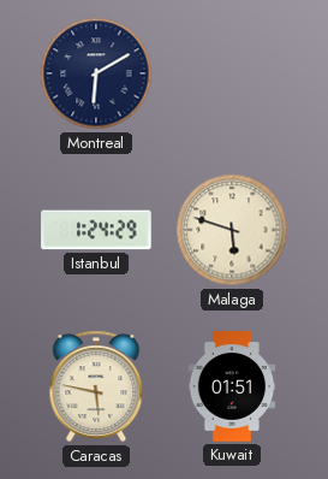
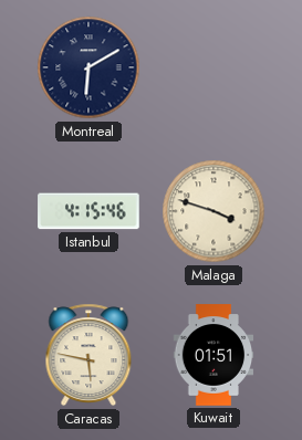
Istanbul: 1:24 -> 4:15
Malaga: 5:48 -> 3:48
